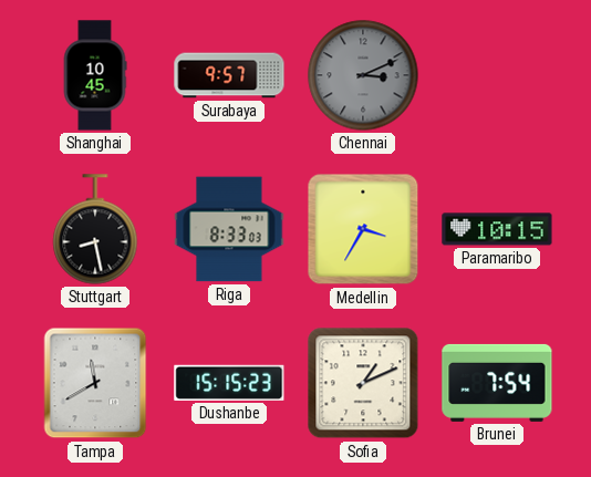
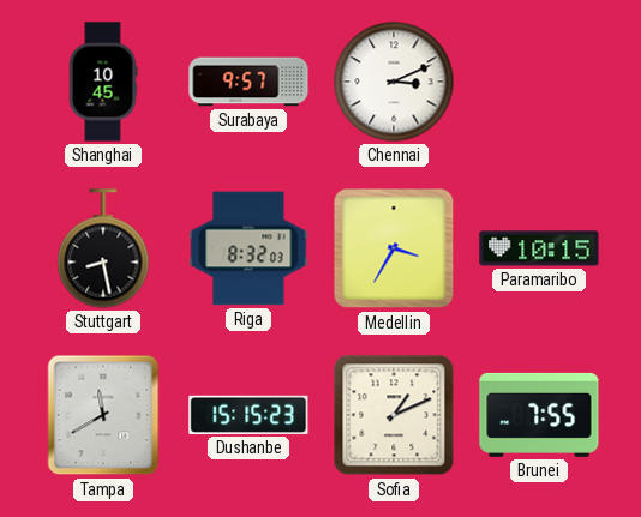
Chennai dial: grey -> white
Riga: 8:33 -> 8:32
Brunei: 7:54 -> 7:55
